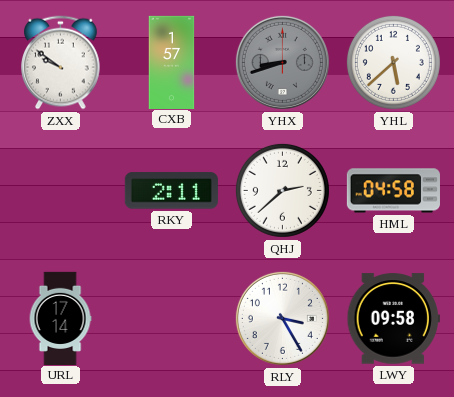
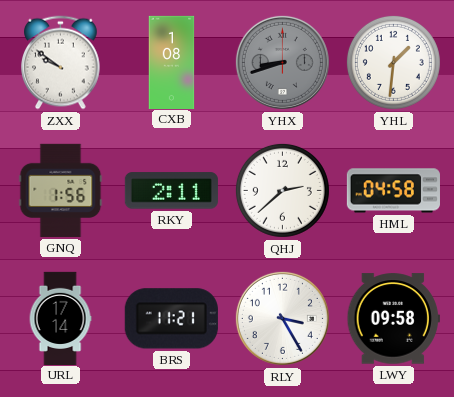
CXB: 1:57 -> 1:08
YHL: 5:38 -> 1:31
GNQ: none -> 1:56
BRS: none -> 11:21
